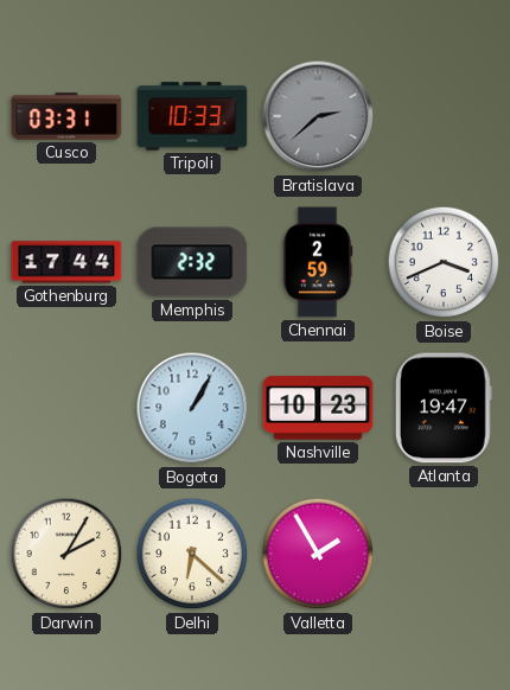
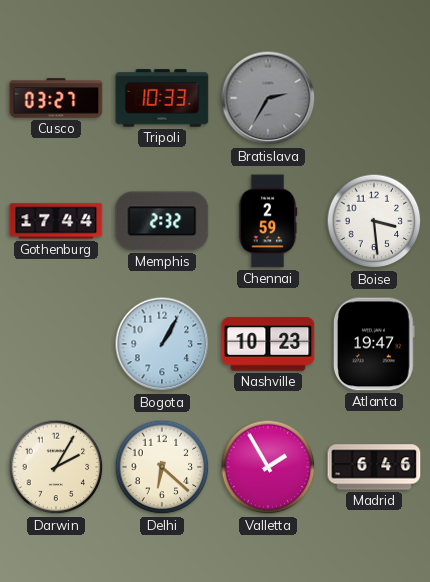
Cusco: 03:31 -> 03:27
Bratislava: 2:38 -> 2:35
Boise: 3:41 -> 3:29
Madrid: none -> 6:46
